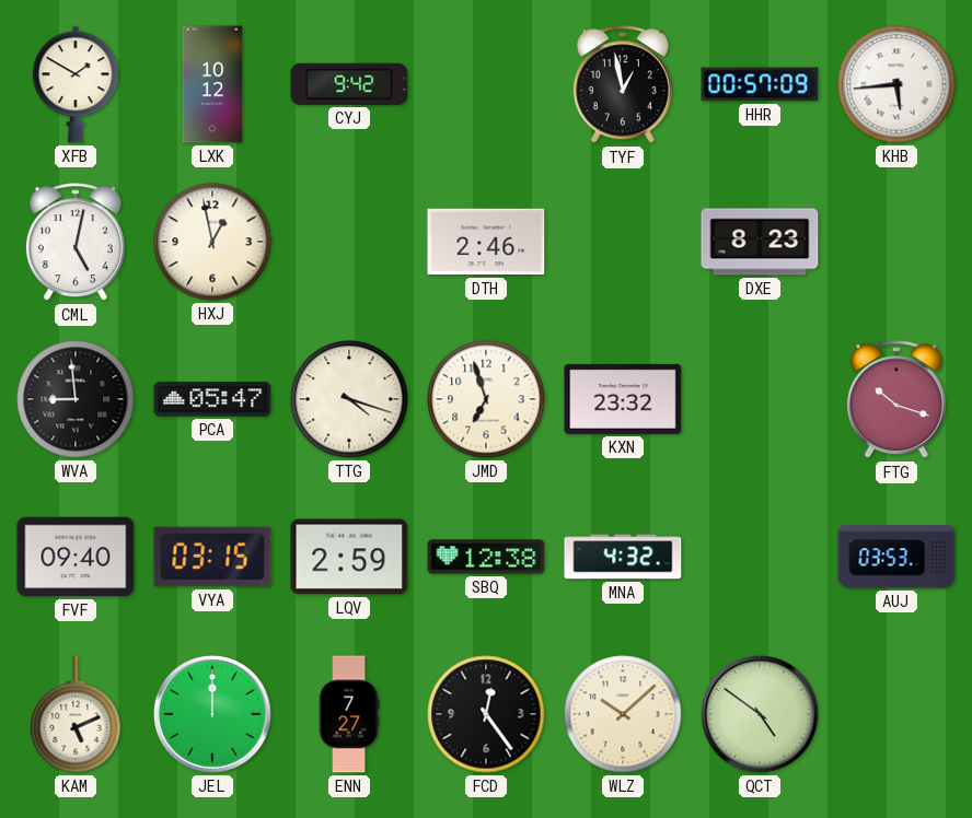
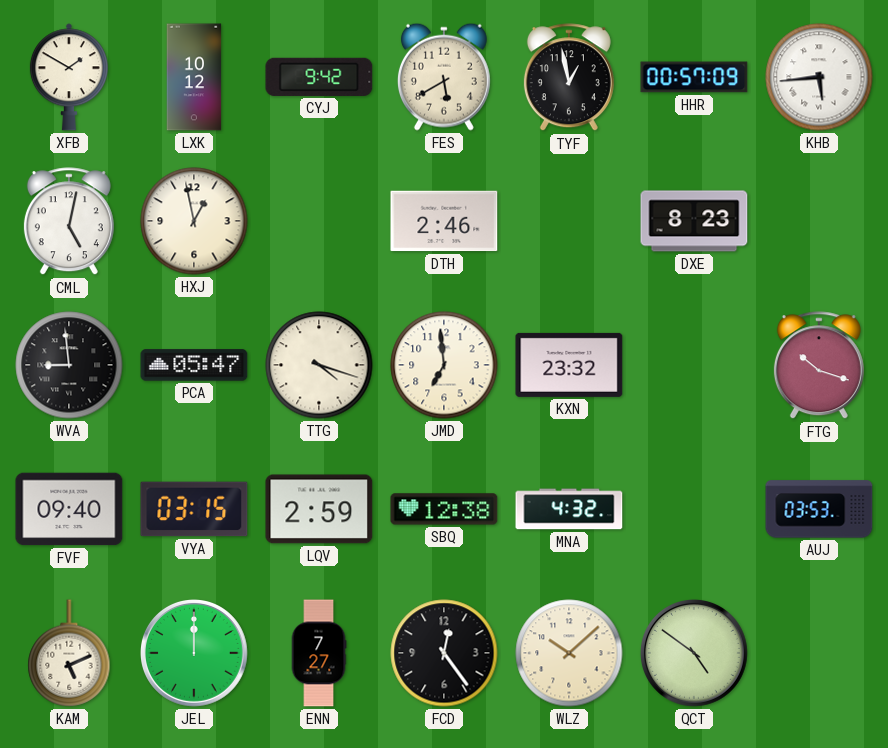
FES: none -> 5:40
JMD: 6:57 -> 6:59
